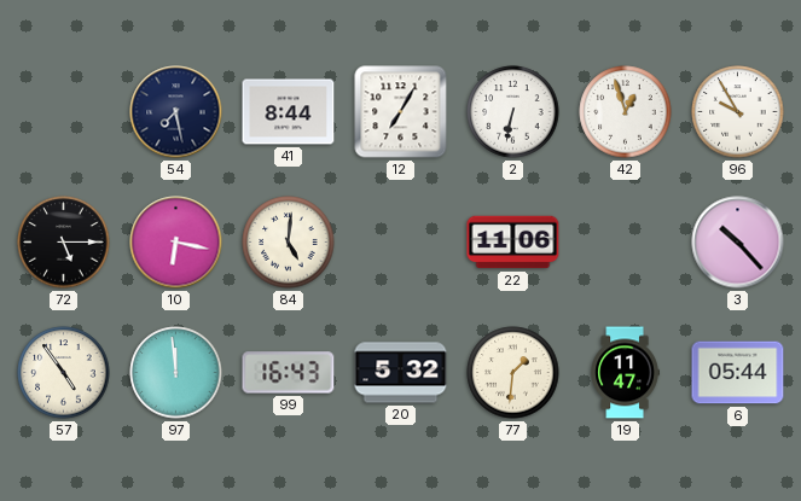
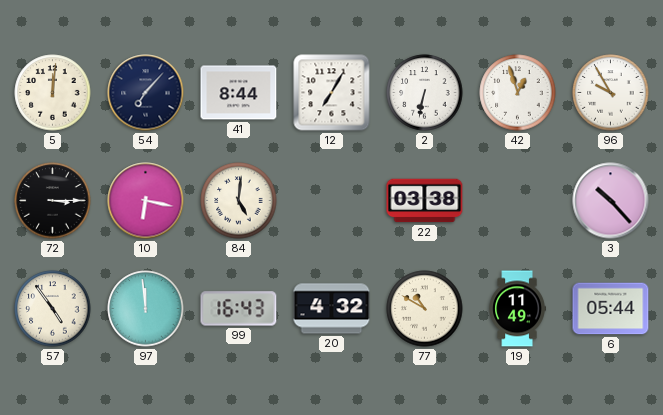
5: none -> 12:01
54: 7:28 -> 7:07
72: 5:15 -> 3:15
22: 11:06 -> 03:38
20: 5:32 -> 4:32
77: 1:31 -> 10:50
19: 11:47 -> 11:49
